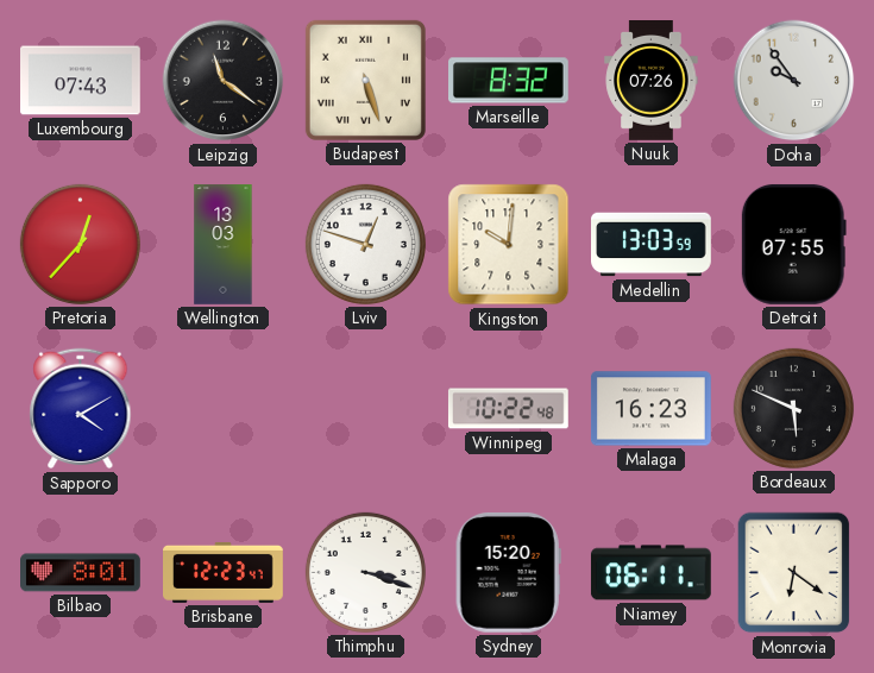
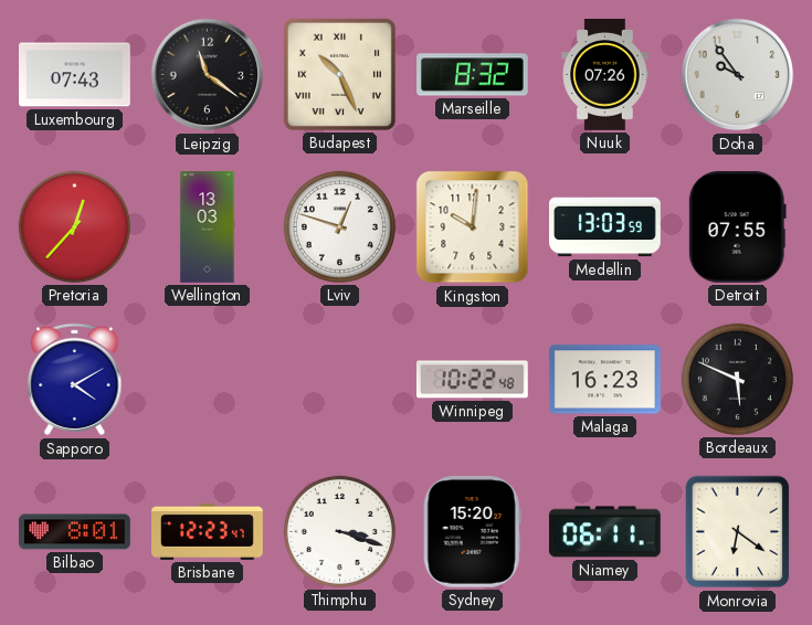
Budapest: 5:27 -> 10:26
